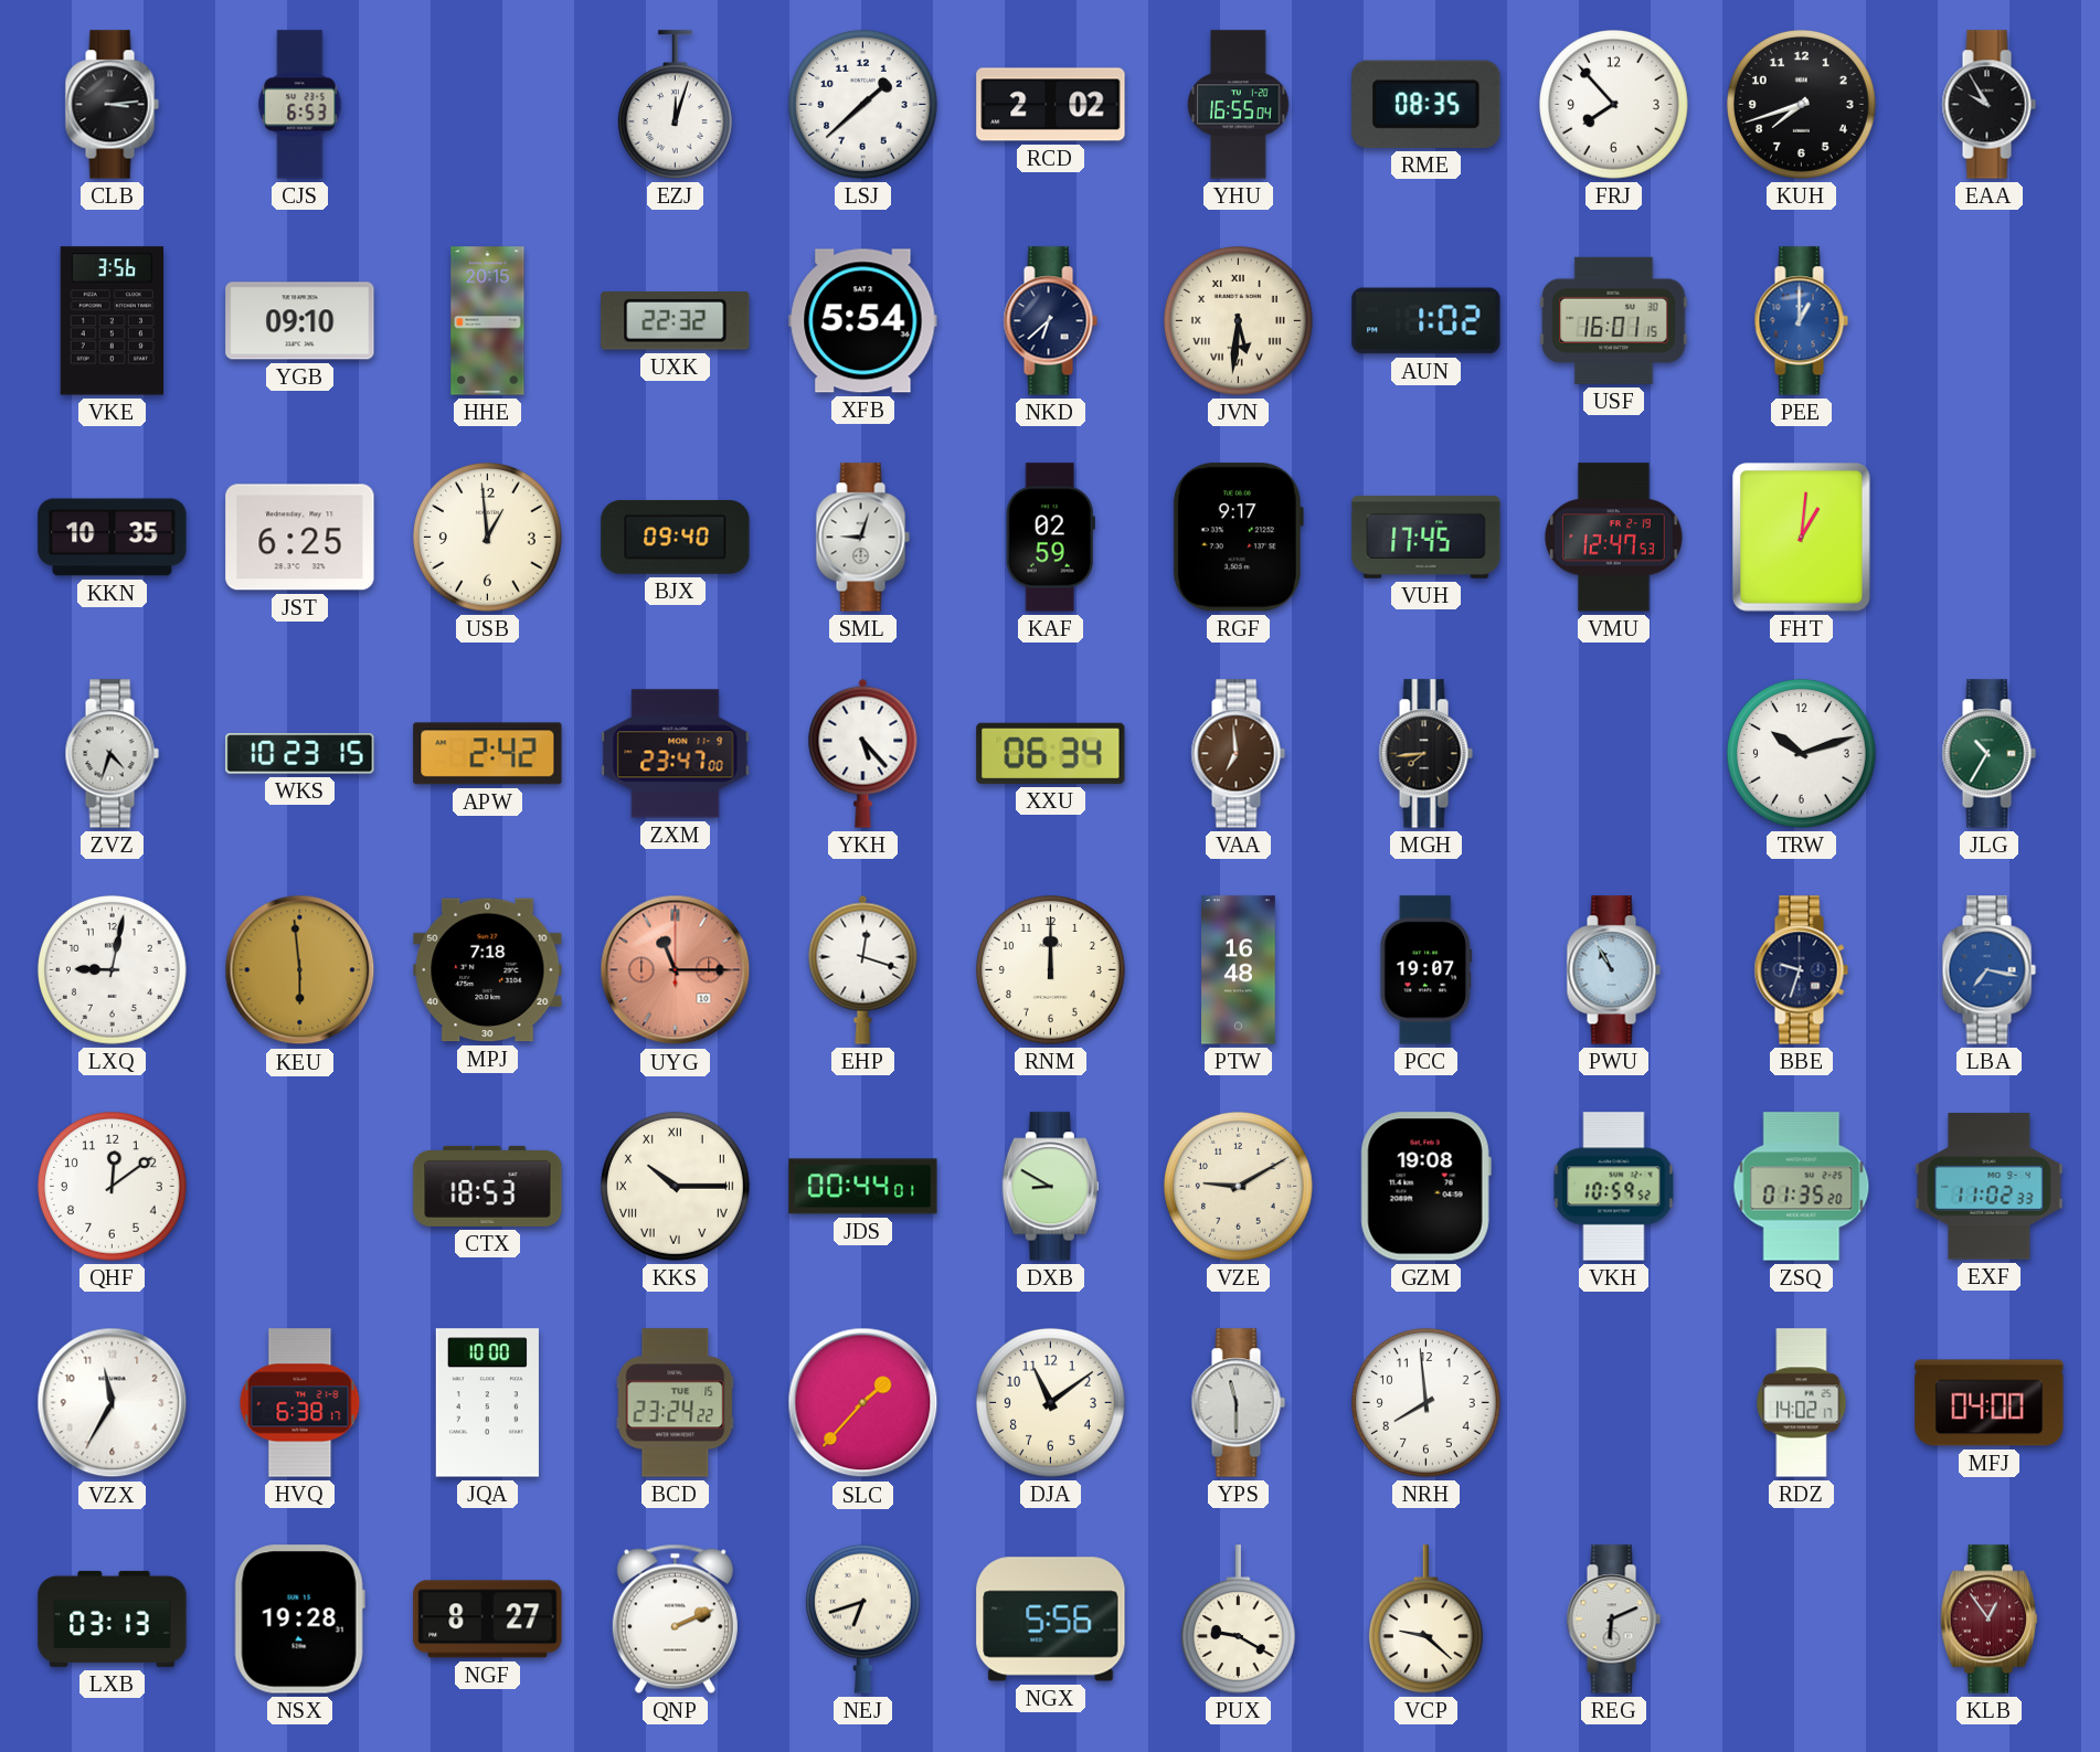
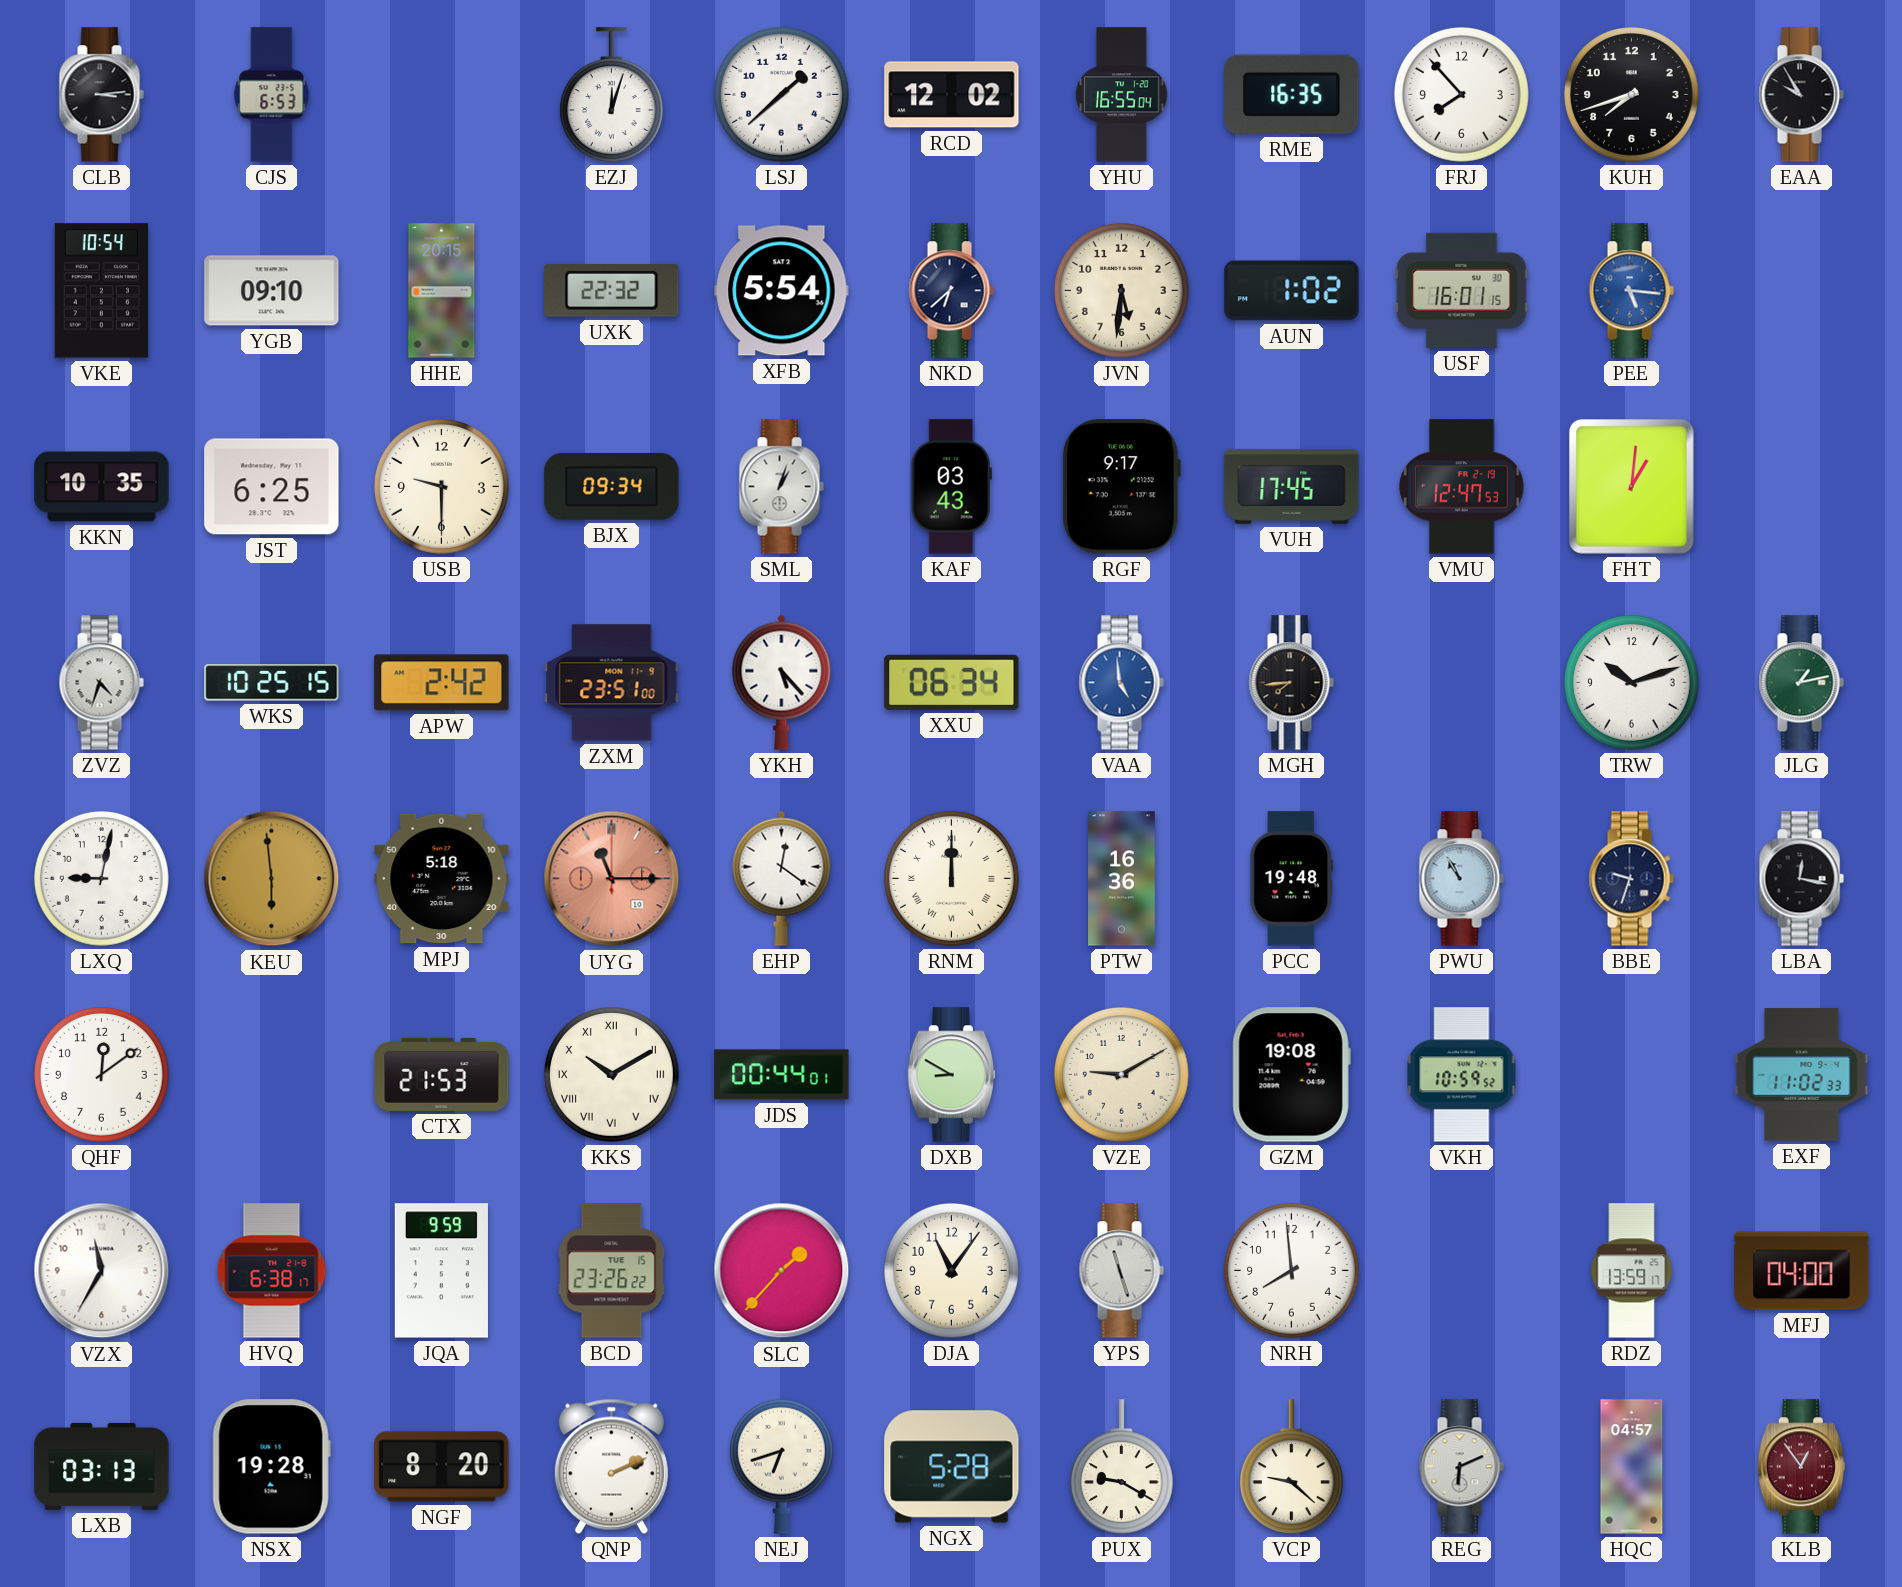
RCD: 2:02 -> 12:02
RME: 08:35 -> 16:35
VKE: 3:56 -> 10:54
JVN numerals: Roman -> Arabic
PEE: 1:00 -> 5:16
USB: 12:59 -> 9:30
BJX: 09:40 -> 09:34
SML: 9:03 -> 1:03
KAF: 02:59 -> 03:43
WKS: 10:23 -> 10:25
ZXM: 23:47 -> 23:51
VAA: 6:59 -> 4:59
VAA dial: brown -> blue
JLG: 10:35 -> 1:13
MPJ: 7:18 -> 5:18
EHP: 12:18 -> 12:21
RNM numerals: Arabic -> Roman
PTW: 16:48 -> 16:36
PCC: 19:07 -> 19:48
LBA: 7:17 -> 12:17
LBA dial: blue -> black
CTX: 18:53 -> 21:53
KKS: 10:15 -> 10:10
ZSQ: 01:35 -> none
JQA: 10:00 -> 9:59
BCD: 23:24 -> 23:26
DJA: 11:09 -> 11:06
YPS: 11:30 -> 11:27
RDZ: 14:02 -> 13:59
NGF: 8:27 -> 8:20
NGX: 5:56 -> 5:28
HQC: none -> 04:57
